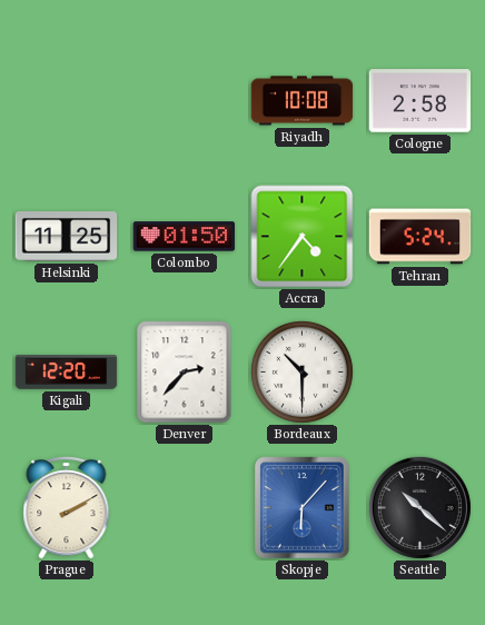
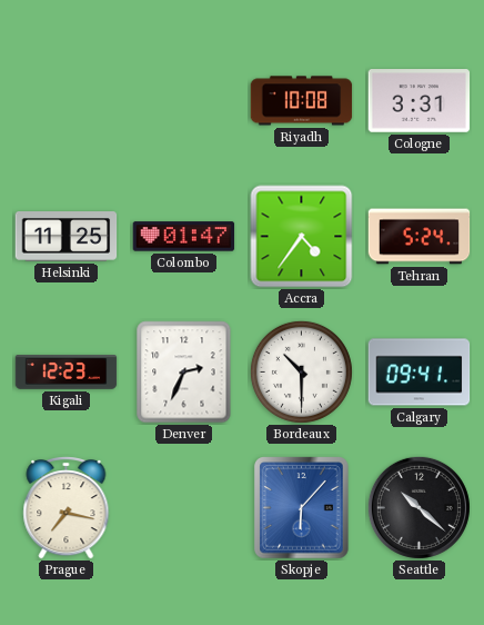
Cologne: 2:58 -> 3:31
Colombo: 01:50 -> 01:47
Kigali: 12:20 -> 12:23
Denver: 2:37 -> 2:34
Calgary: none -> 09:41
Prague: 2:10 -> 7:17
